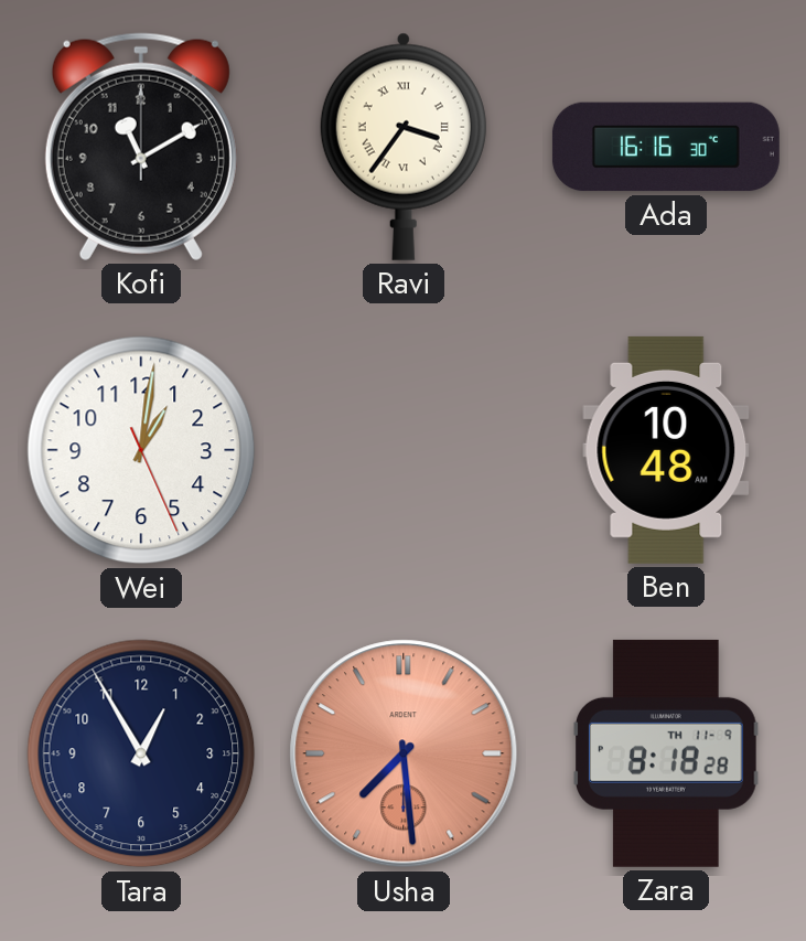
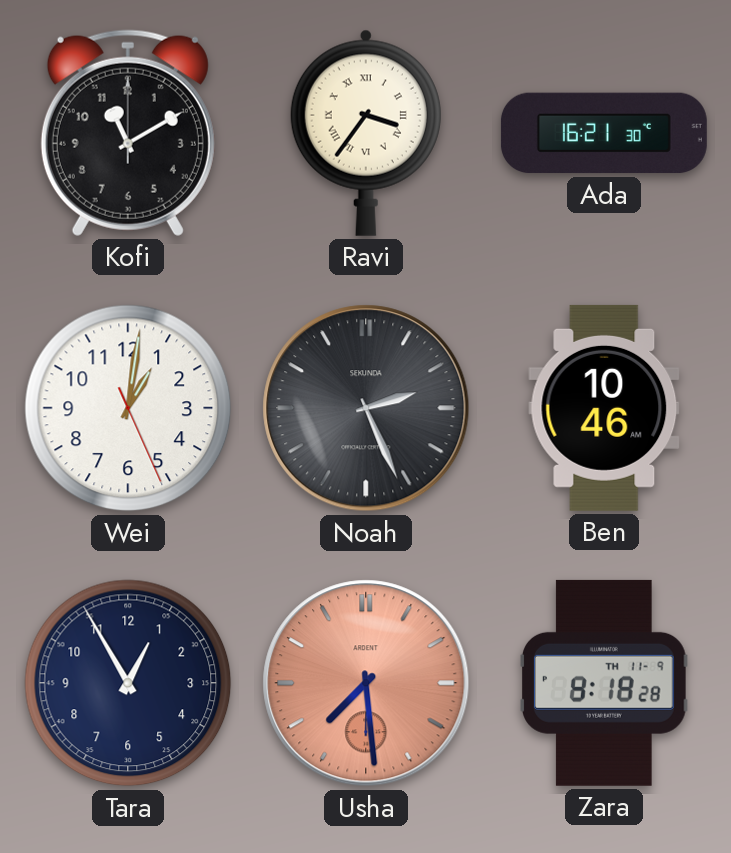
Ada: 16:16 -> 16:21
Noah: none -> 2:26
Ben: 10:48 -> 10:46
